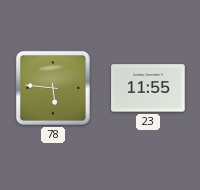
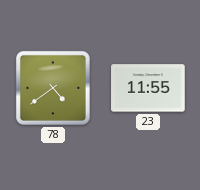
78: 5:46 -> 4:39
